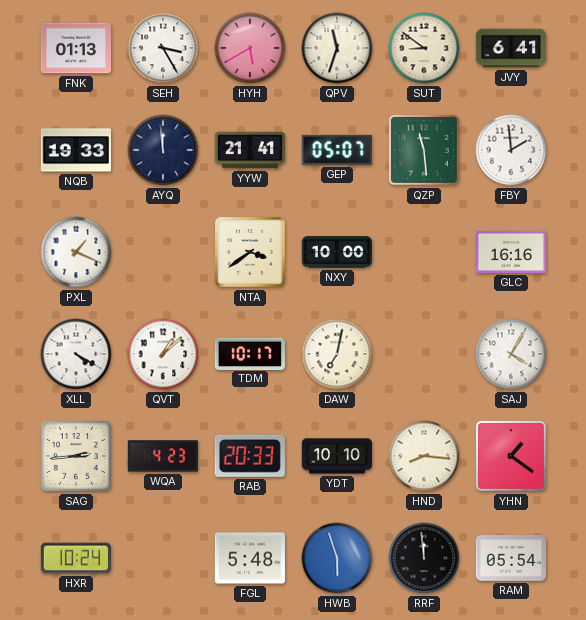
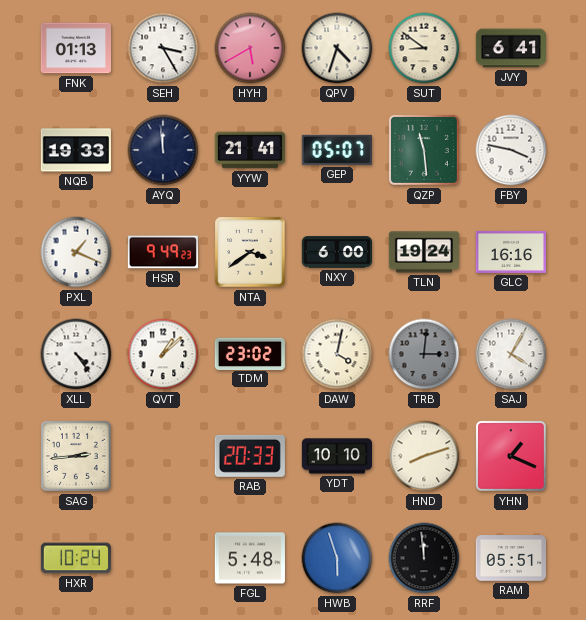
QPV: 11:33 -> 4:33
FBY: 1:59 -> 3:47
HSR: none -> 9:49
NXY: 10:00 -> 6:00
TLN: none -> 19:24
XLL: 4:20 -> 4:24
TDM: 10:17 -> 23:02
DAW: 7:02 -> 4:02
TRB: none -> 3:01
WQA: 4:23 -> none
HND: 8:16 -> 8:12
YHN: 1:21 -> 1:19
RAM: 05:54 -> 05:51
